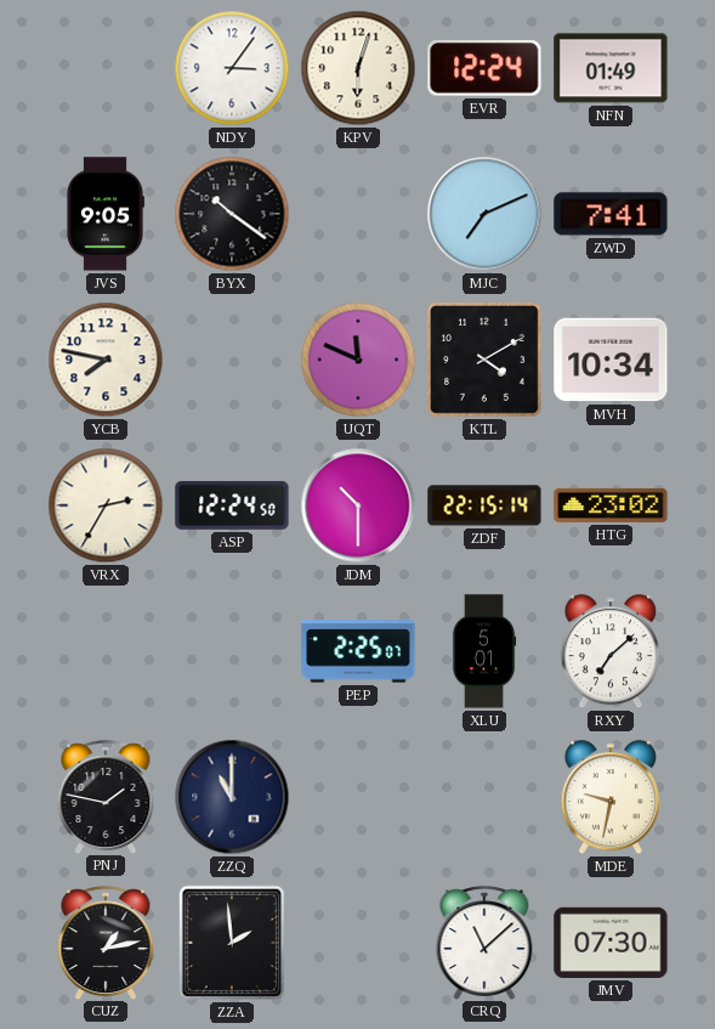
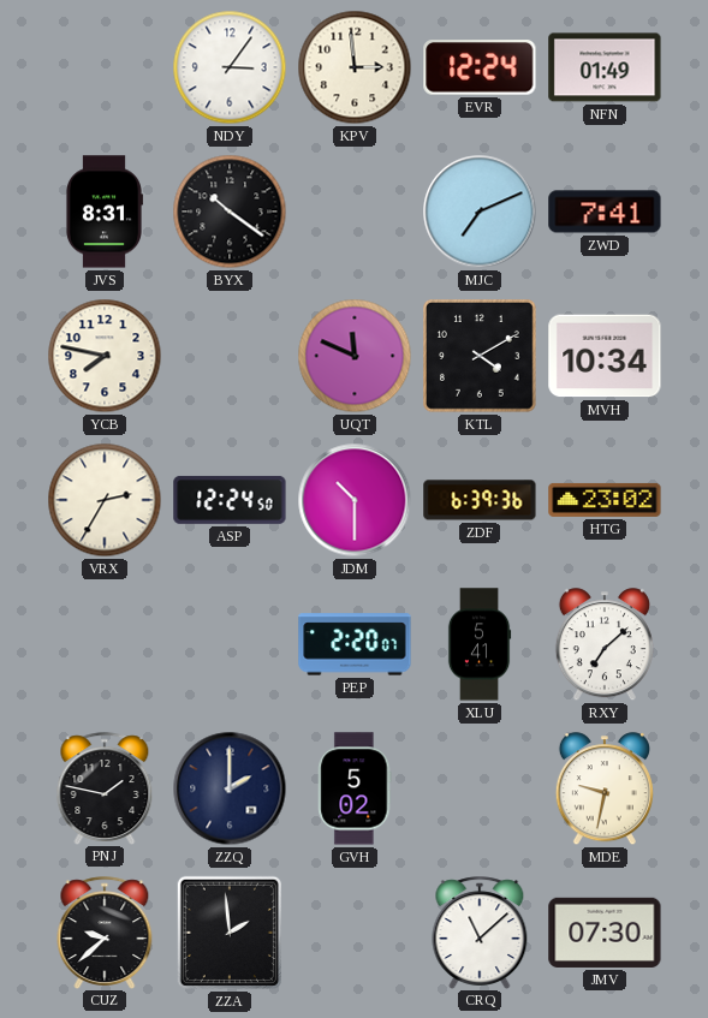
KPV: 6:03 -> 2:59
JVS: 9:05 -> 8:31
ZDF: 22:15 -> 6:39
PEP: 2:25 -> 2:20
XLU: 5:01 -> 5:41
ZZQ: 11:00 -> 2:00
GVH: none -> 5:02
CUZ: 1:13 -> 9:38
